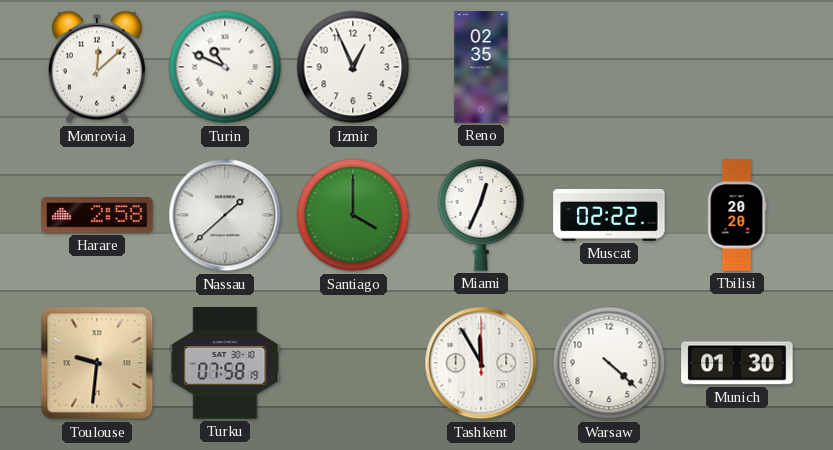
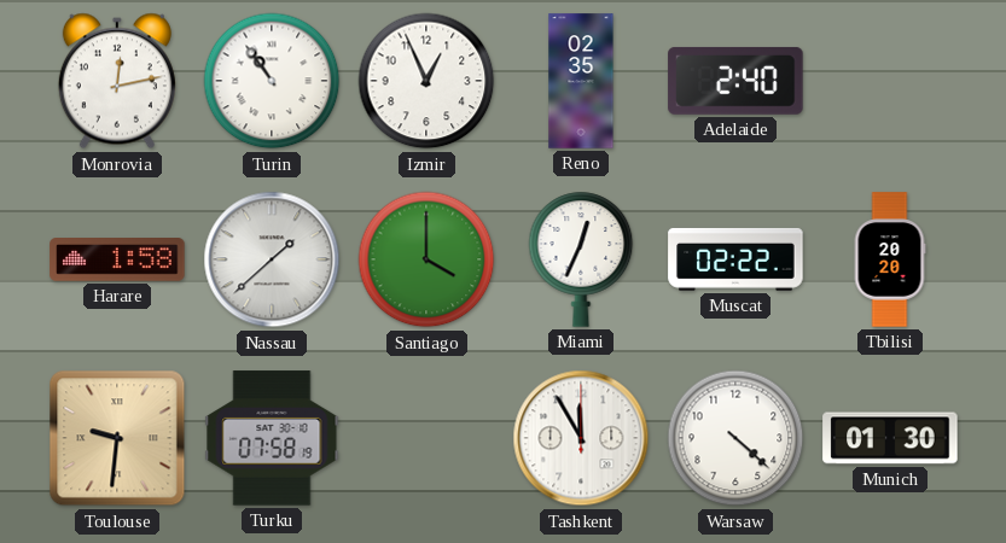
Monrovia: 12:08 -> 12:13
Turin: 10:49 -> 10:54
Adelaide: none -> 2:40
Harare: 2:58 -> 1:58
